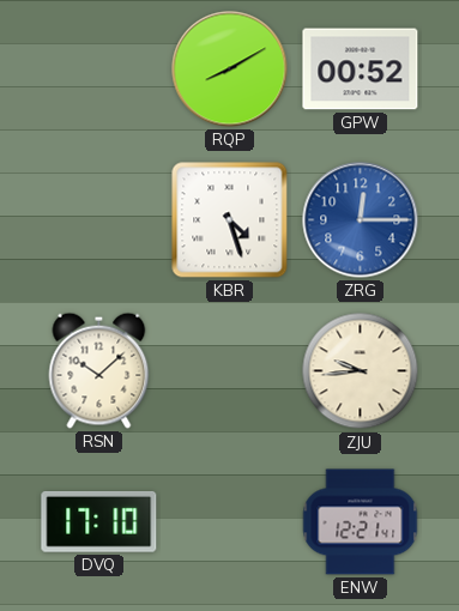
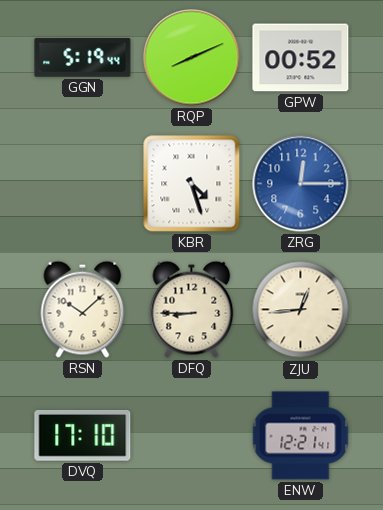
GGN: none -> 5:19
RQP: 8:10 -> 8:11
DFQ: none -> 8:45
ZJU: 9:44 -> 12:44
